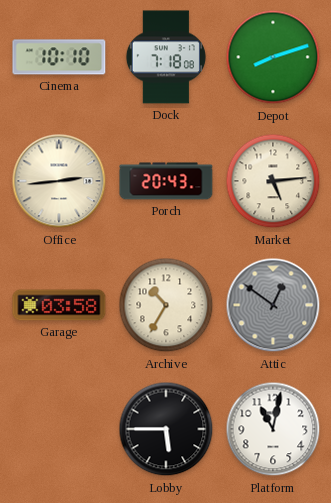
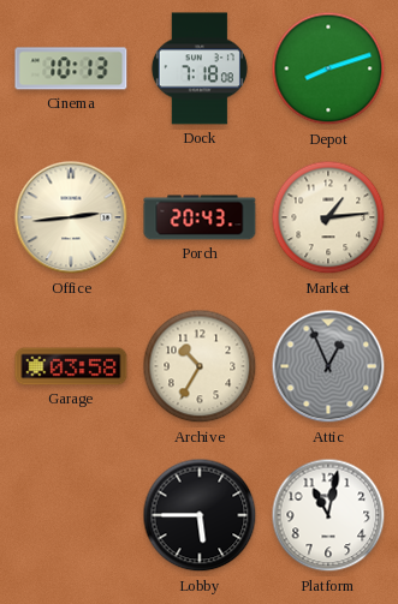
Cinema: 10:10 -> 10:13
Market: 5:14 -> 1:14
Attic: 12:51 -> 12:56
